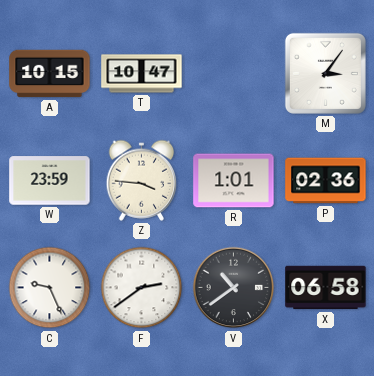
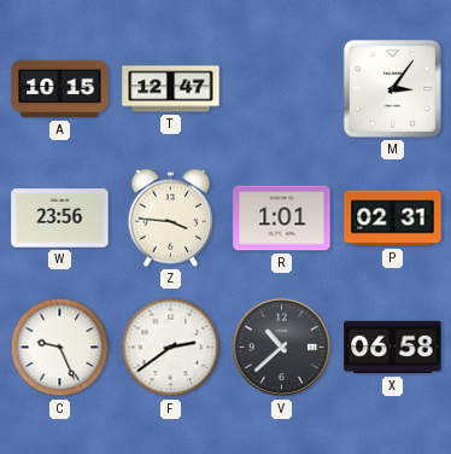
T: 10:47 -> 12:47
W: 23:59 -> 23:56
P: 02:36 -> 02:31
V: 10:39 -> 10:38
